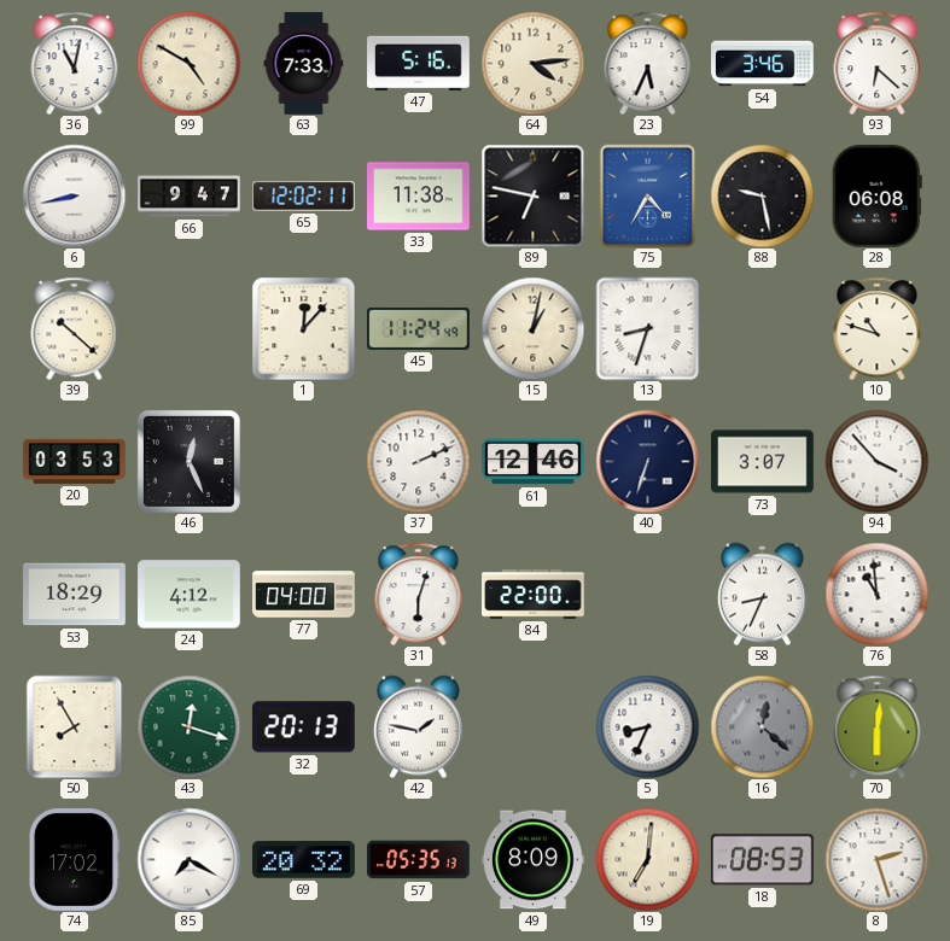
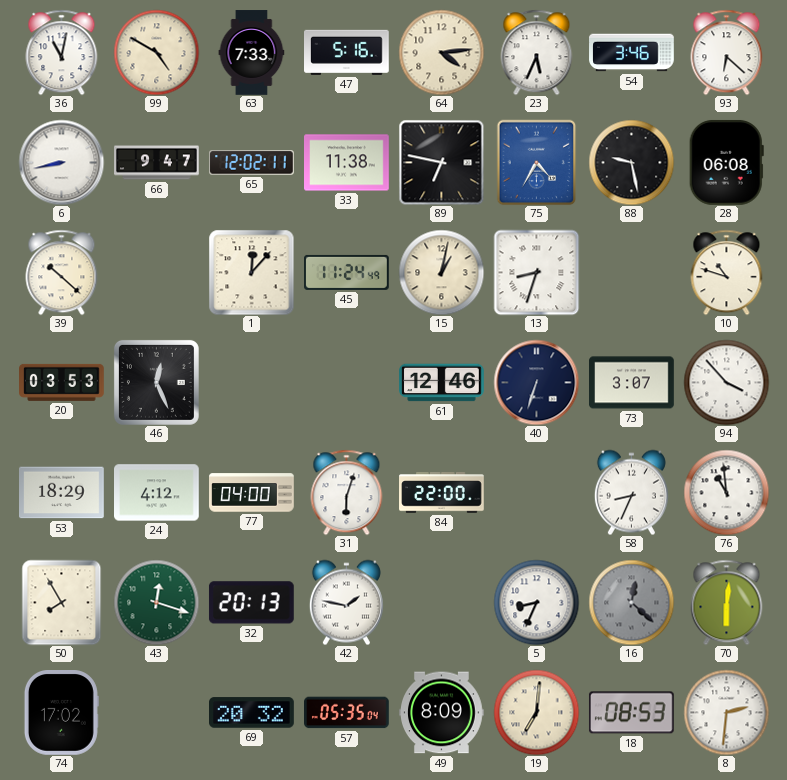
37: 2:11 -> none
85: 7:20 -> none
57: 05:35:13 -> 05:35:04
8: 2:27 -> 2:31
